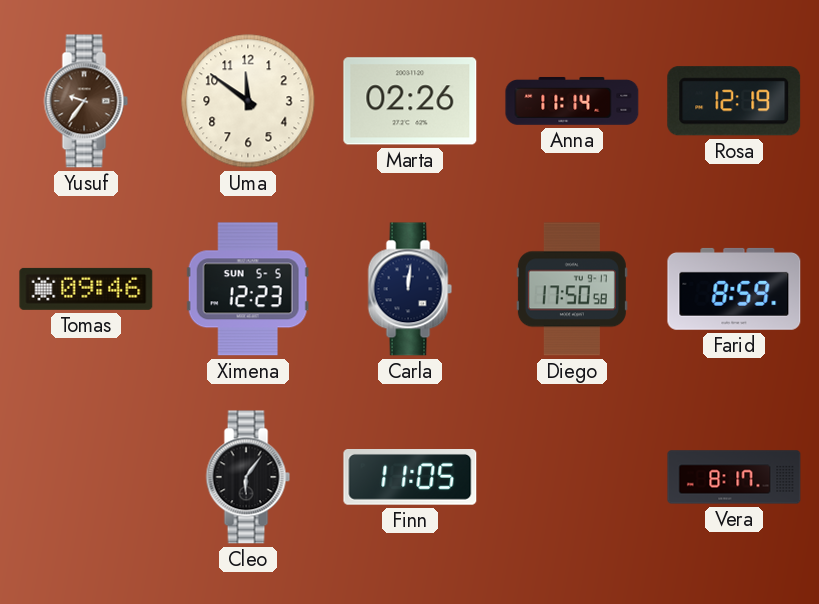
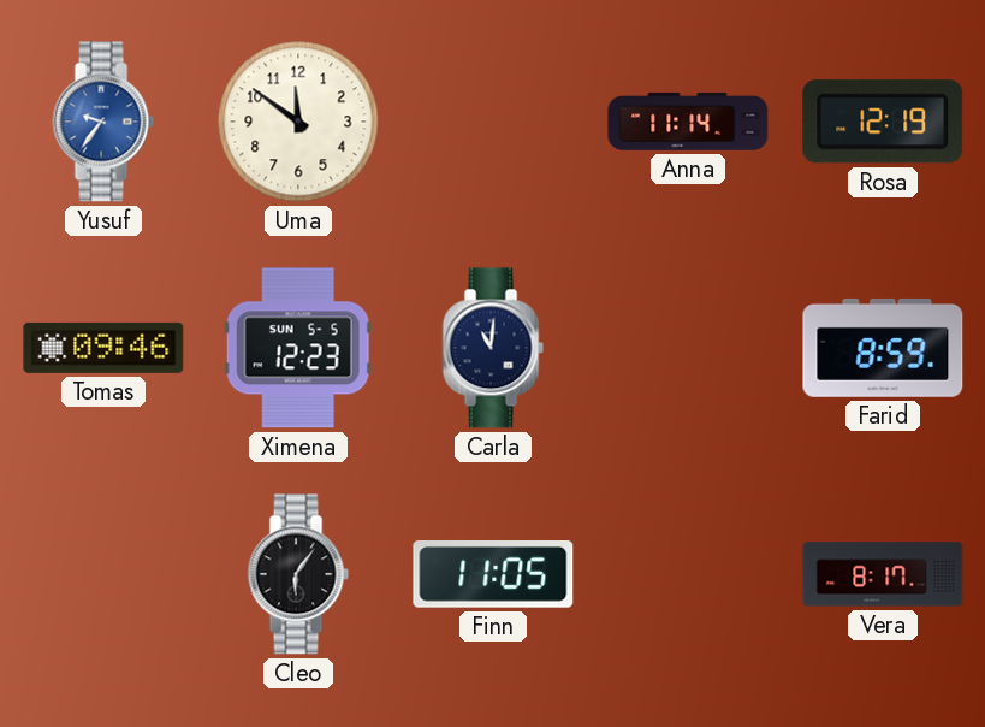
Yusuf dial: brown -> blue
Marta: 02:26 -> none
Carla: 12:01 -> 11:01
Diego: 17:50 -> none
